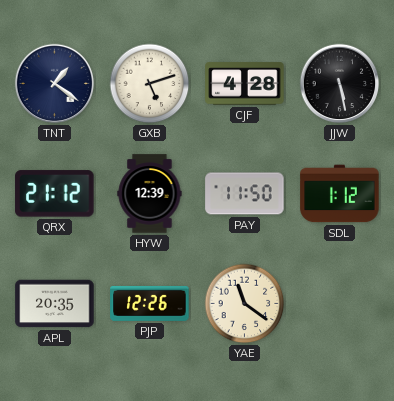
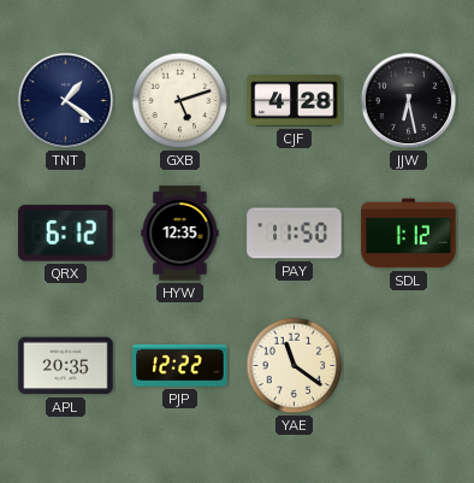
JJW: 5:28 -> 6:28
QRX: 21:12 -> 6:12
HYW: 12:39 -> 12:35
PJP: 12:26 -> 12:22
